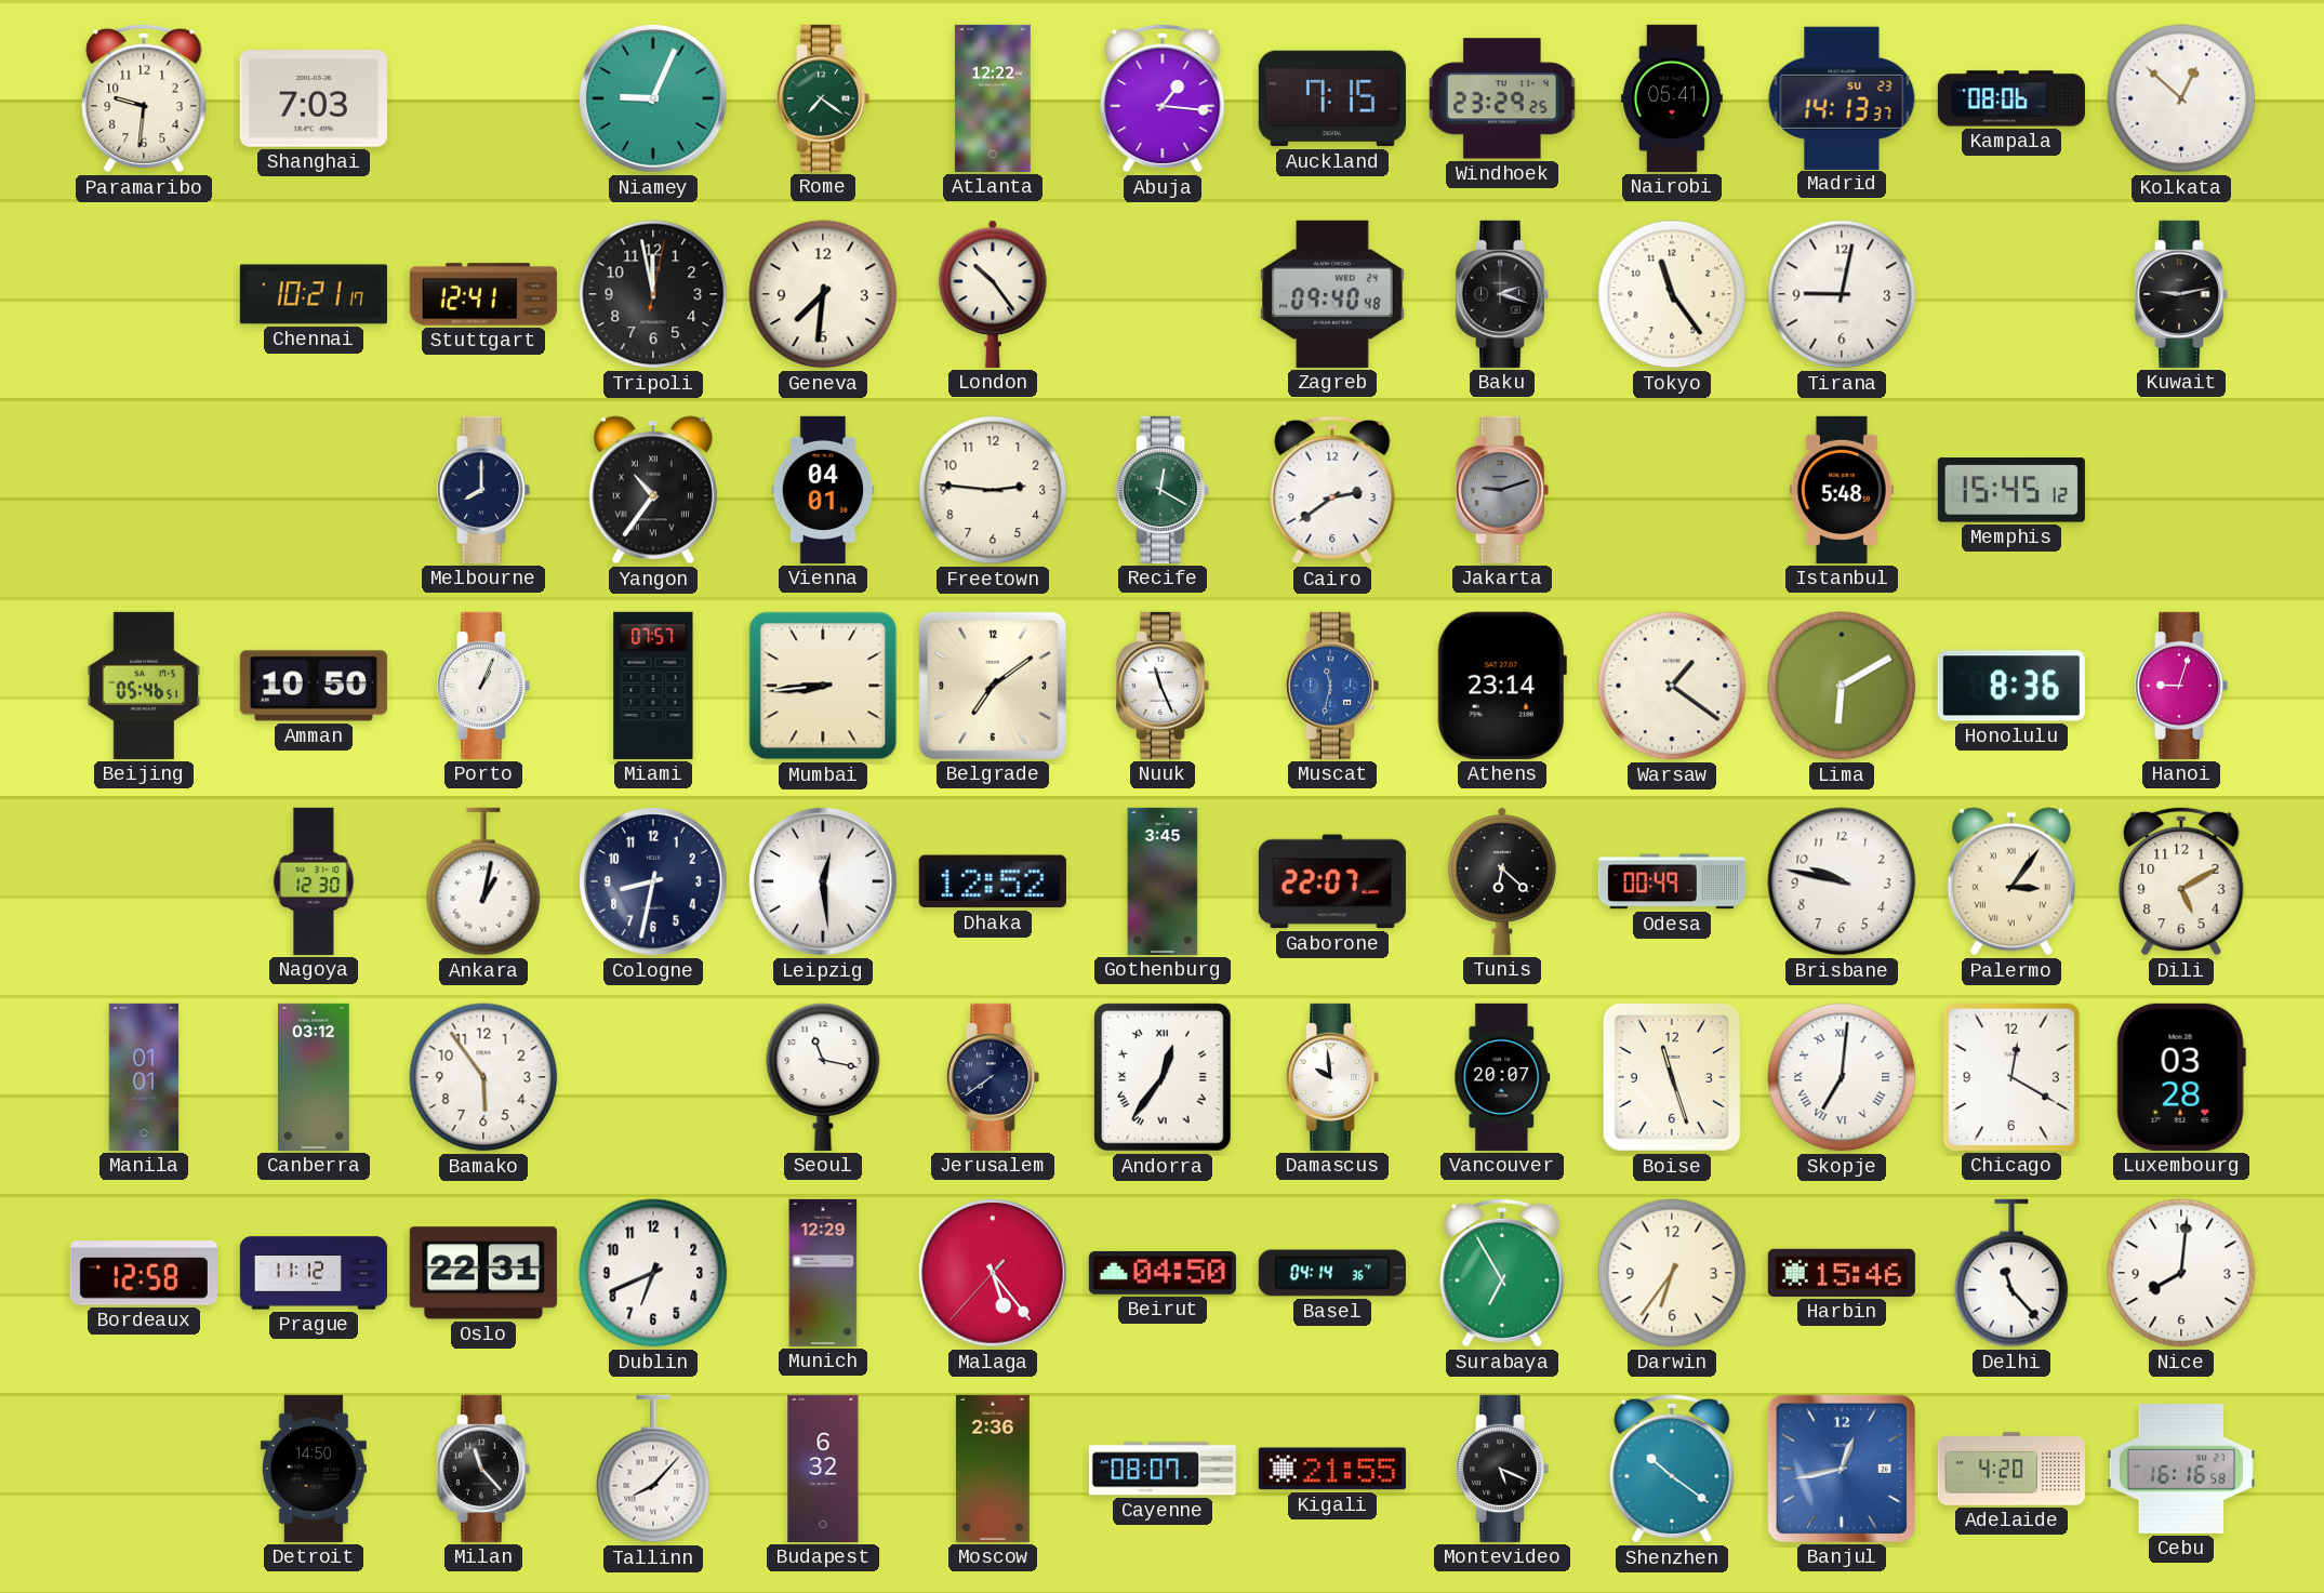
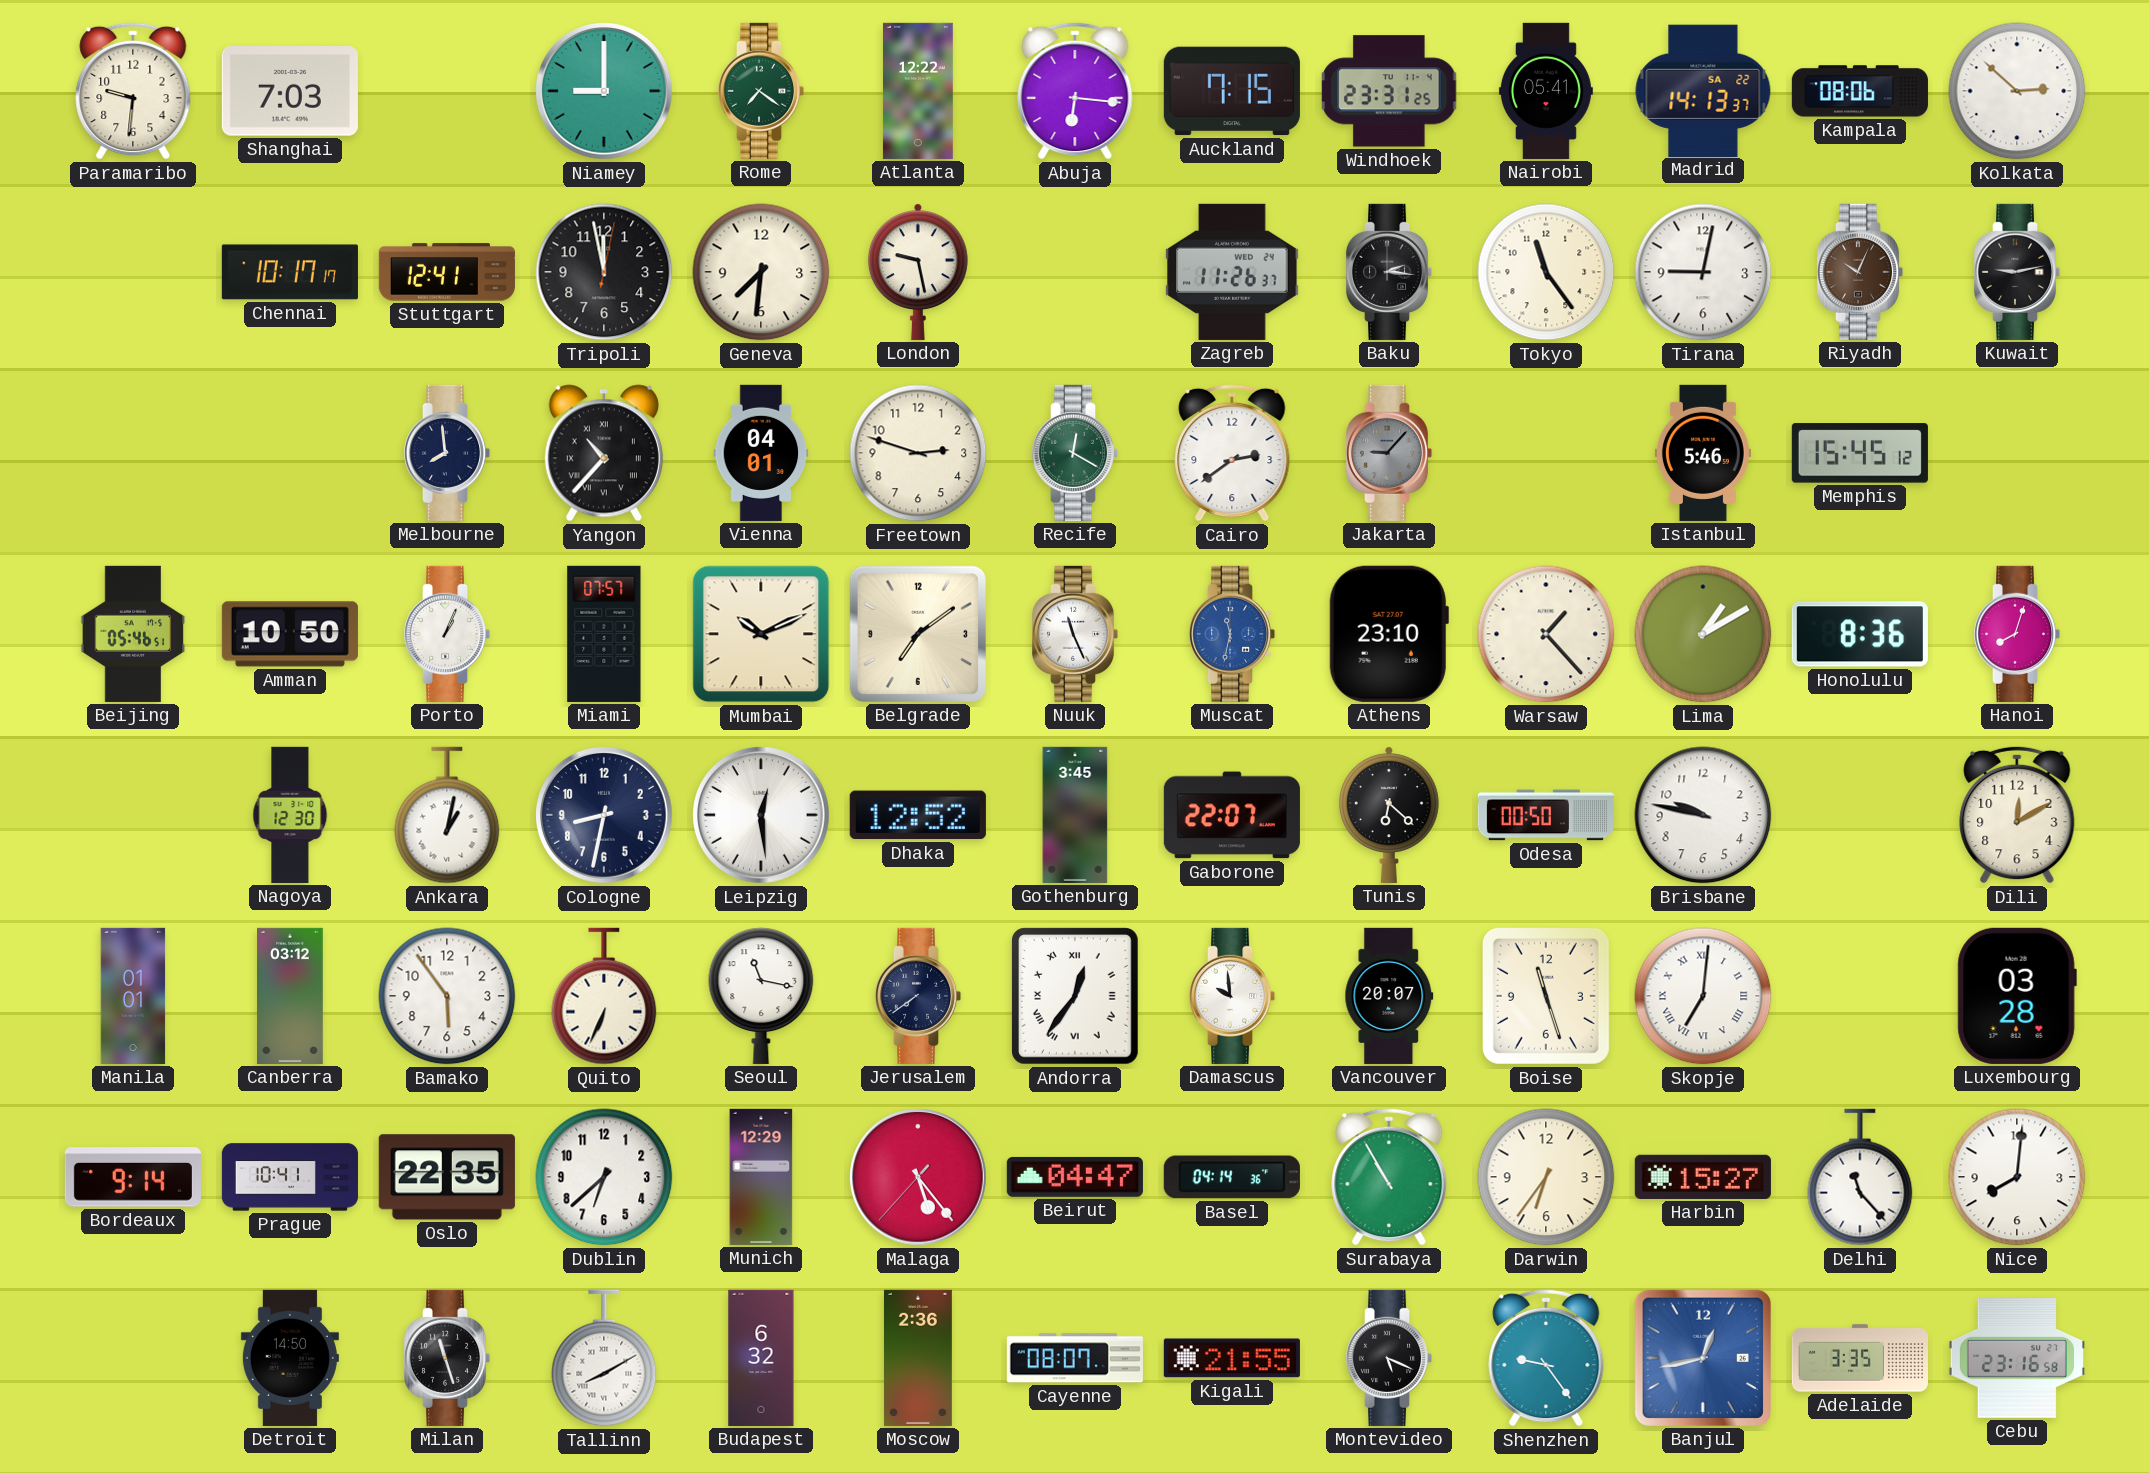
Niamey: 9:04 -> 9:00
Abuja: 1:16 -> 6:16
Windhoek: 23:29 -> 23:31
Madrid date: SU 23 -> SA 22
Kolkata: 12:52 -> 2:52
Chennai: 10:21 -> 10:17
London: 10:24 -> 9:28
Zagreb: 09:40 -> 11:26
Baku: 2:18 -> 2:16
Riyadh: none -> 10:04
Melbourne: 8:00 -> 7:59
Yangon: 10:36 -> 10:37
Freetown: 2:46 -> 2:48
Jakarta: 9:12 -> 9:07
Istanbul: 5:48 -> 5:46
Mumbai: 8:44 -> 10:11
Athens: 23:14 -> 23:10
Warsaw: 1:21 -> 1:23
Lima: 6:10 -> 1:10
Hanoi: 9:03 -> 8:03
Odesa: 00:49 -> 00:50
Palermo: 3:06 -> none
Dili: 5:10 -> 12:10
Quito: none -> 6:34
Chicago: 12:20 -> none
Bordeaux: 12:58 -> 9:14
Prague: 11:12 -> 10:41
Oslo: 22:31 -> 22:35
Dublin: 6:41 -> 6:38
Beirut: 04:50 -> 04:47
Surabaya: 6:55 -> 10:55
Harbin: 15:46 -> 15:27
Milan: 11:23 -> 11:27
Tallinn: 8:07 -> 8:10
Shenzhen: 10:21 -> 9:24
Adelaide: 4:20 -> 3:35
Cebu: 16:16 -> 23:16
